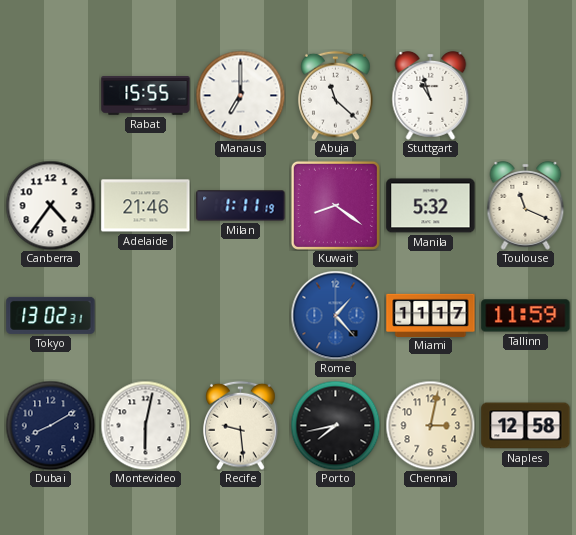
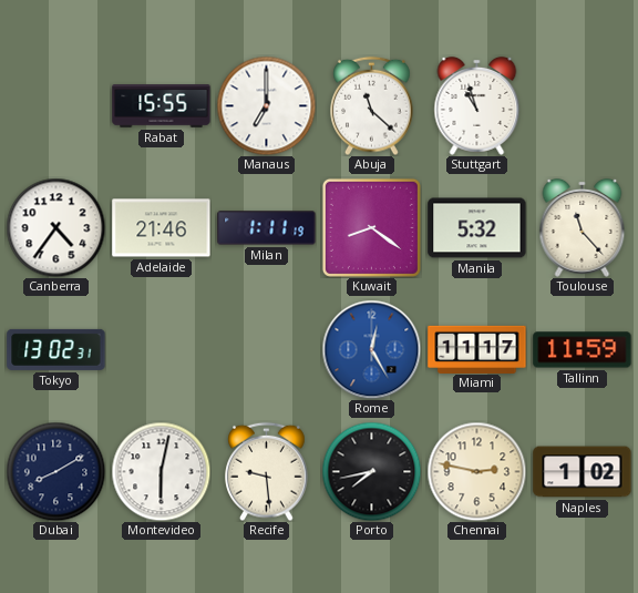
Toulouse: 11:19 -> 11:23
Rome: 1:23 -> 12:25
Chennai: 3:02 -> 2:47
Naples: 12:58 -> 1:02
